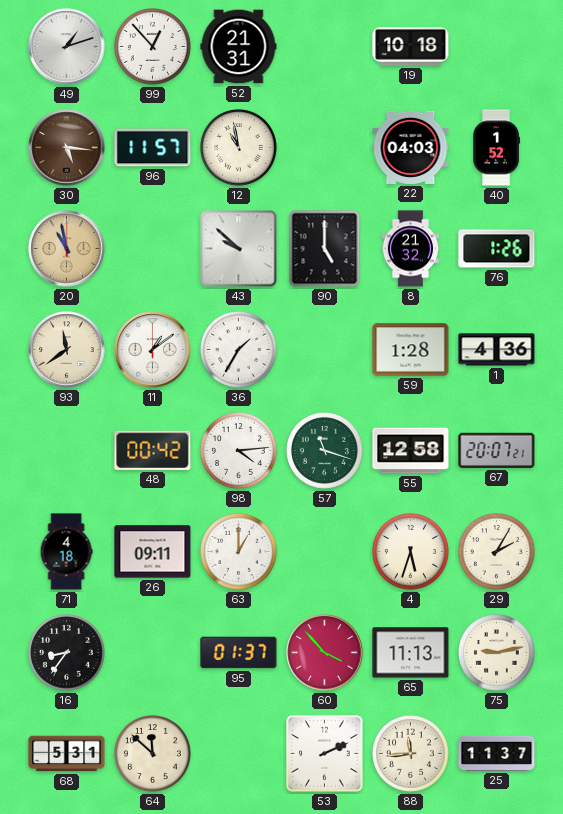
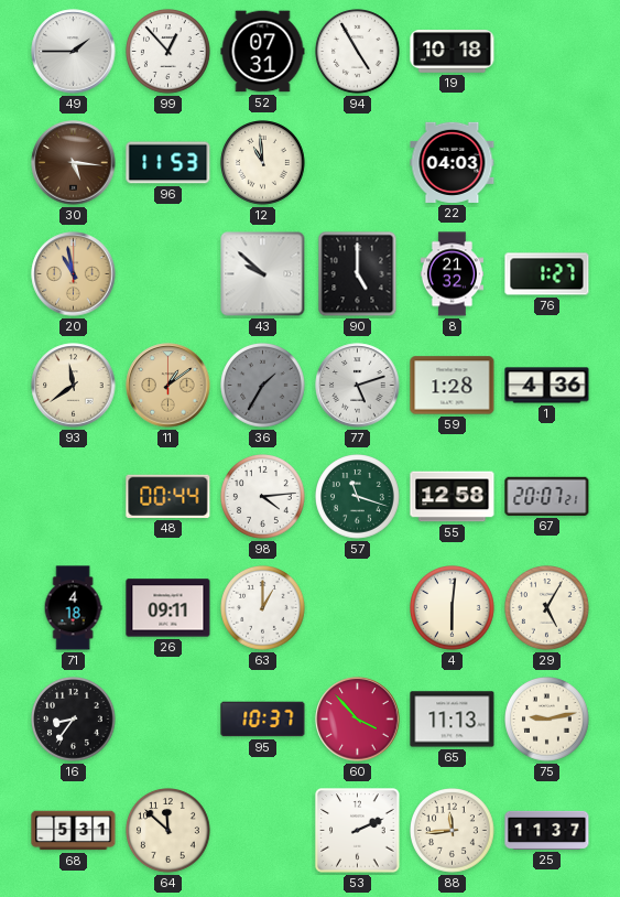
49: 1:12 -> 1:45
52: 21:31 -> 07:31
94: none -> 4:55
96: 11:57 -> 11:53
12: 10:58 -> 10:59
40: 1:52 -> none
76: 1:26 -> 1:27
11 dial: white -> champagne
36 dial: white -> grey
77: none -> 5:12
48: 00:42 -> 00:44
4: 5:33 -> 6:01
29: 2:05 -> 5:05
95: 01:37 -> 10:37
